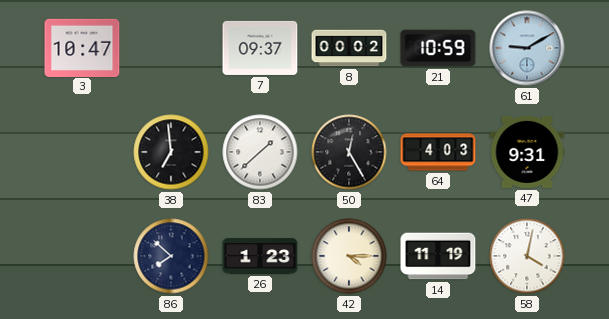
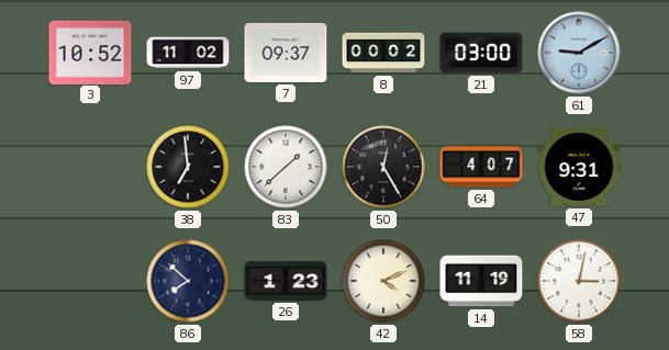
3: 10:47 -> 10:52
97: none -> 11:02
21: 10:59 -> 03:00
64: 4:03 -> 4:07
42: 4:15 -> 4:11
58: 4:02 -> 3:02
